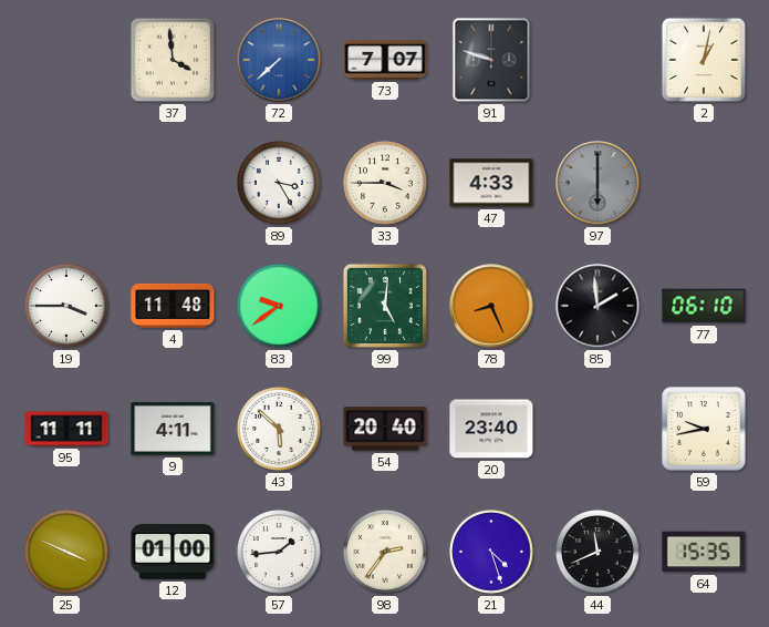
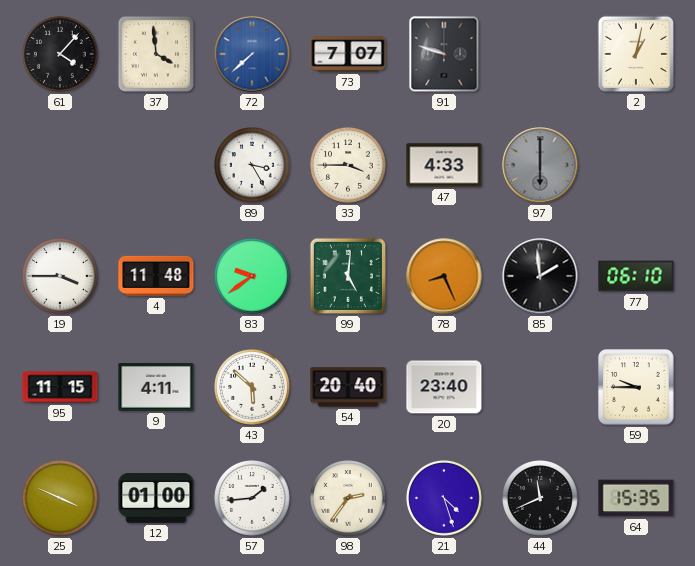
61: none -> 4:07
95: 11:11 -> 11:15
59: 9:43 -> 9:45
